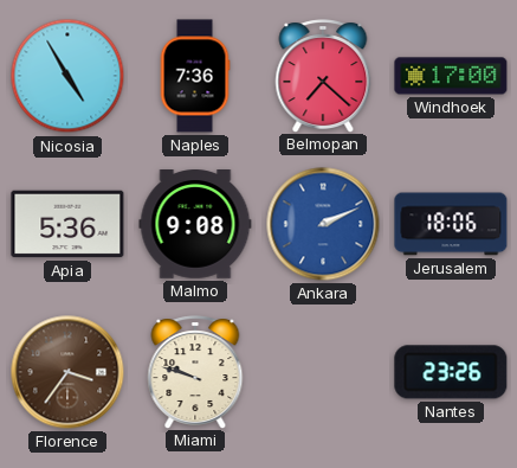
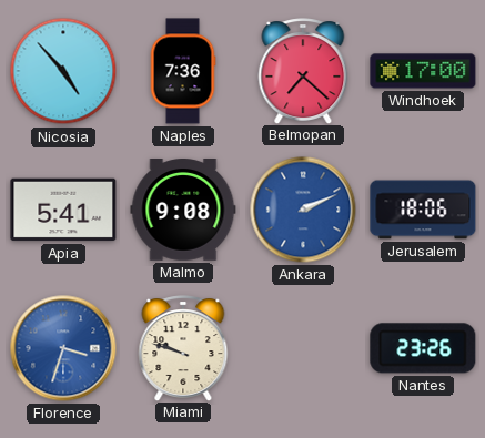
Nicosia: 4:55 -> 4:53
Apia: 5:36 -> 5:41
Florence: 3:36 -> 3:33
Florence dial: brown -> blue
